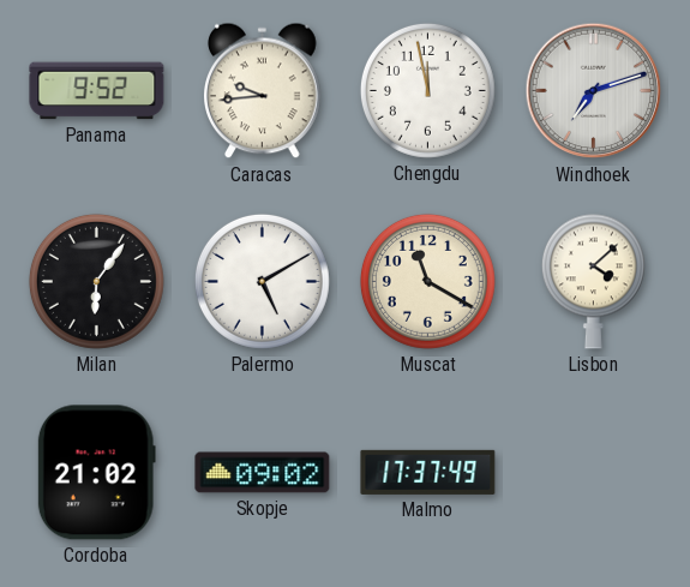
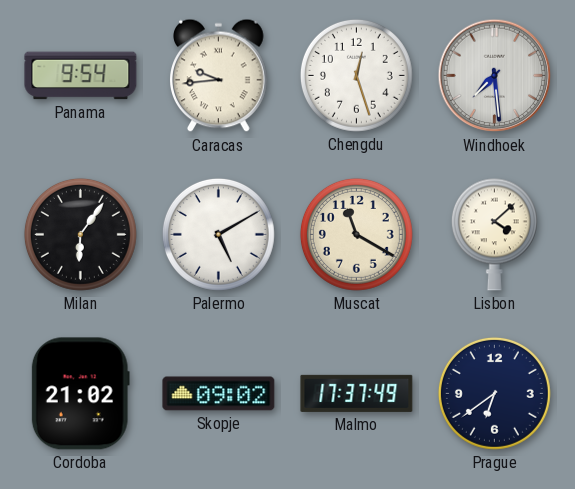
Panama: 9:52 -> 9:54
Chengdu: 11:58 -> 12:27
Windhoek: 7:12 -> 7:29
Prague: none -> 6:39
